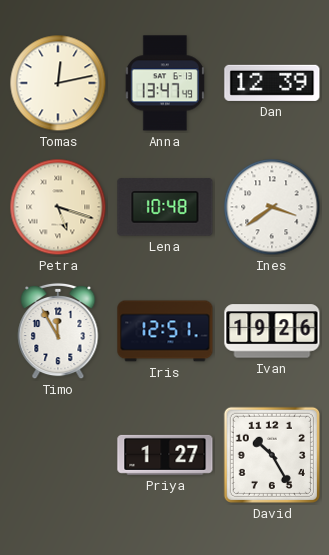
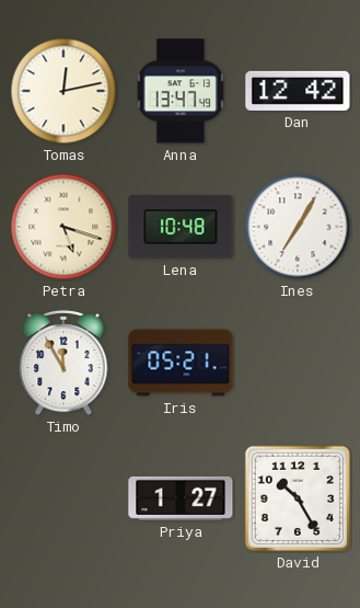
Dan: 12:39 -> 12:42
Ines: 3:39 -> 7:05
Iris: 12:51 -> 05:21
Ivan: 19:26 -> none
